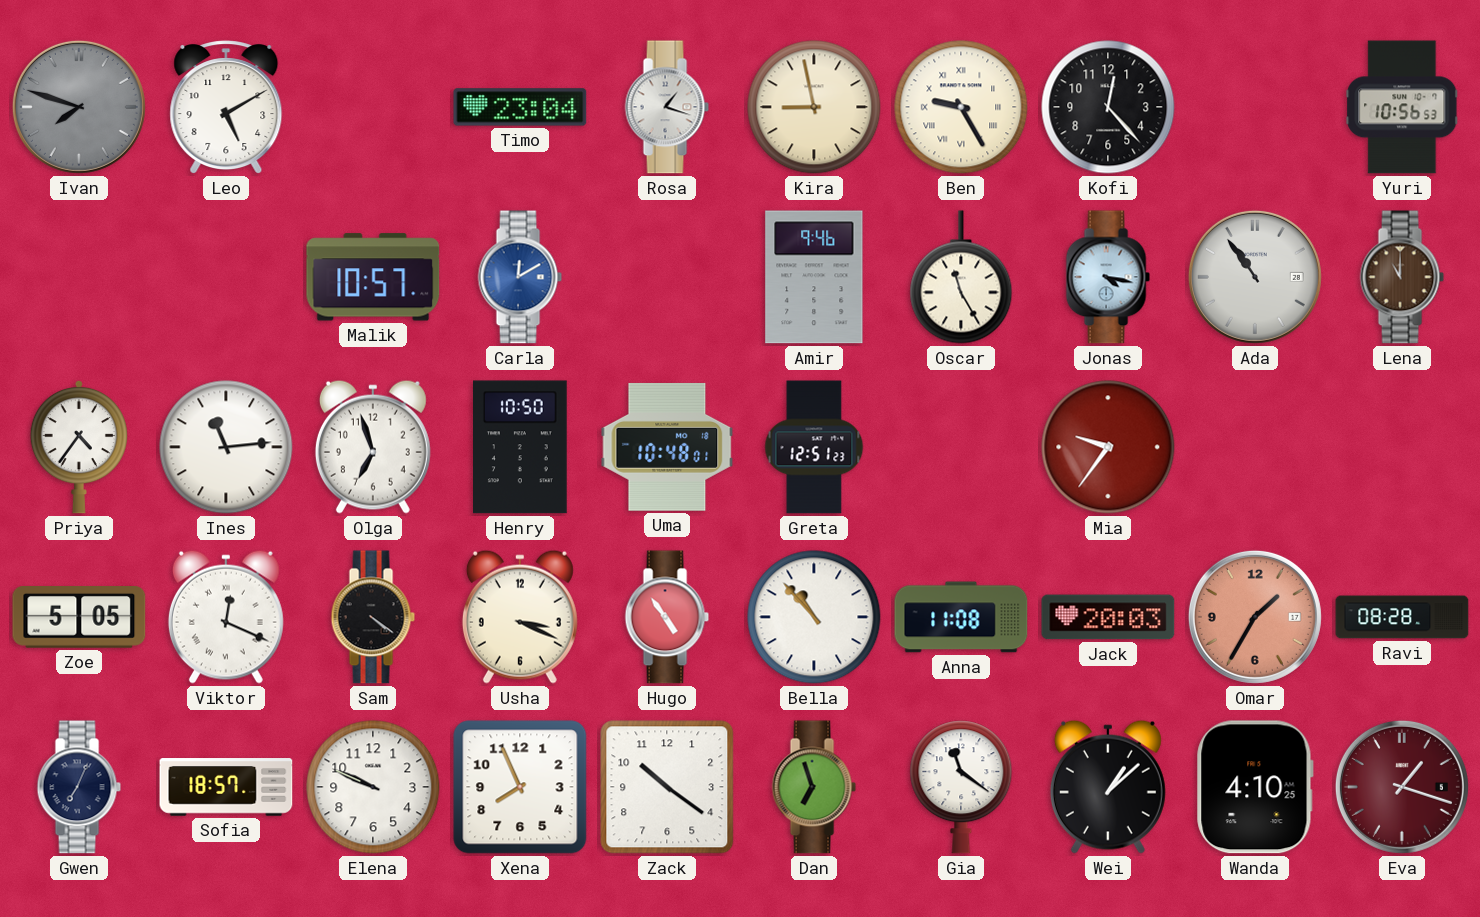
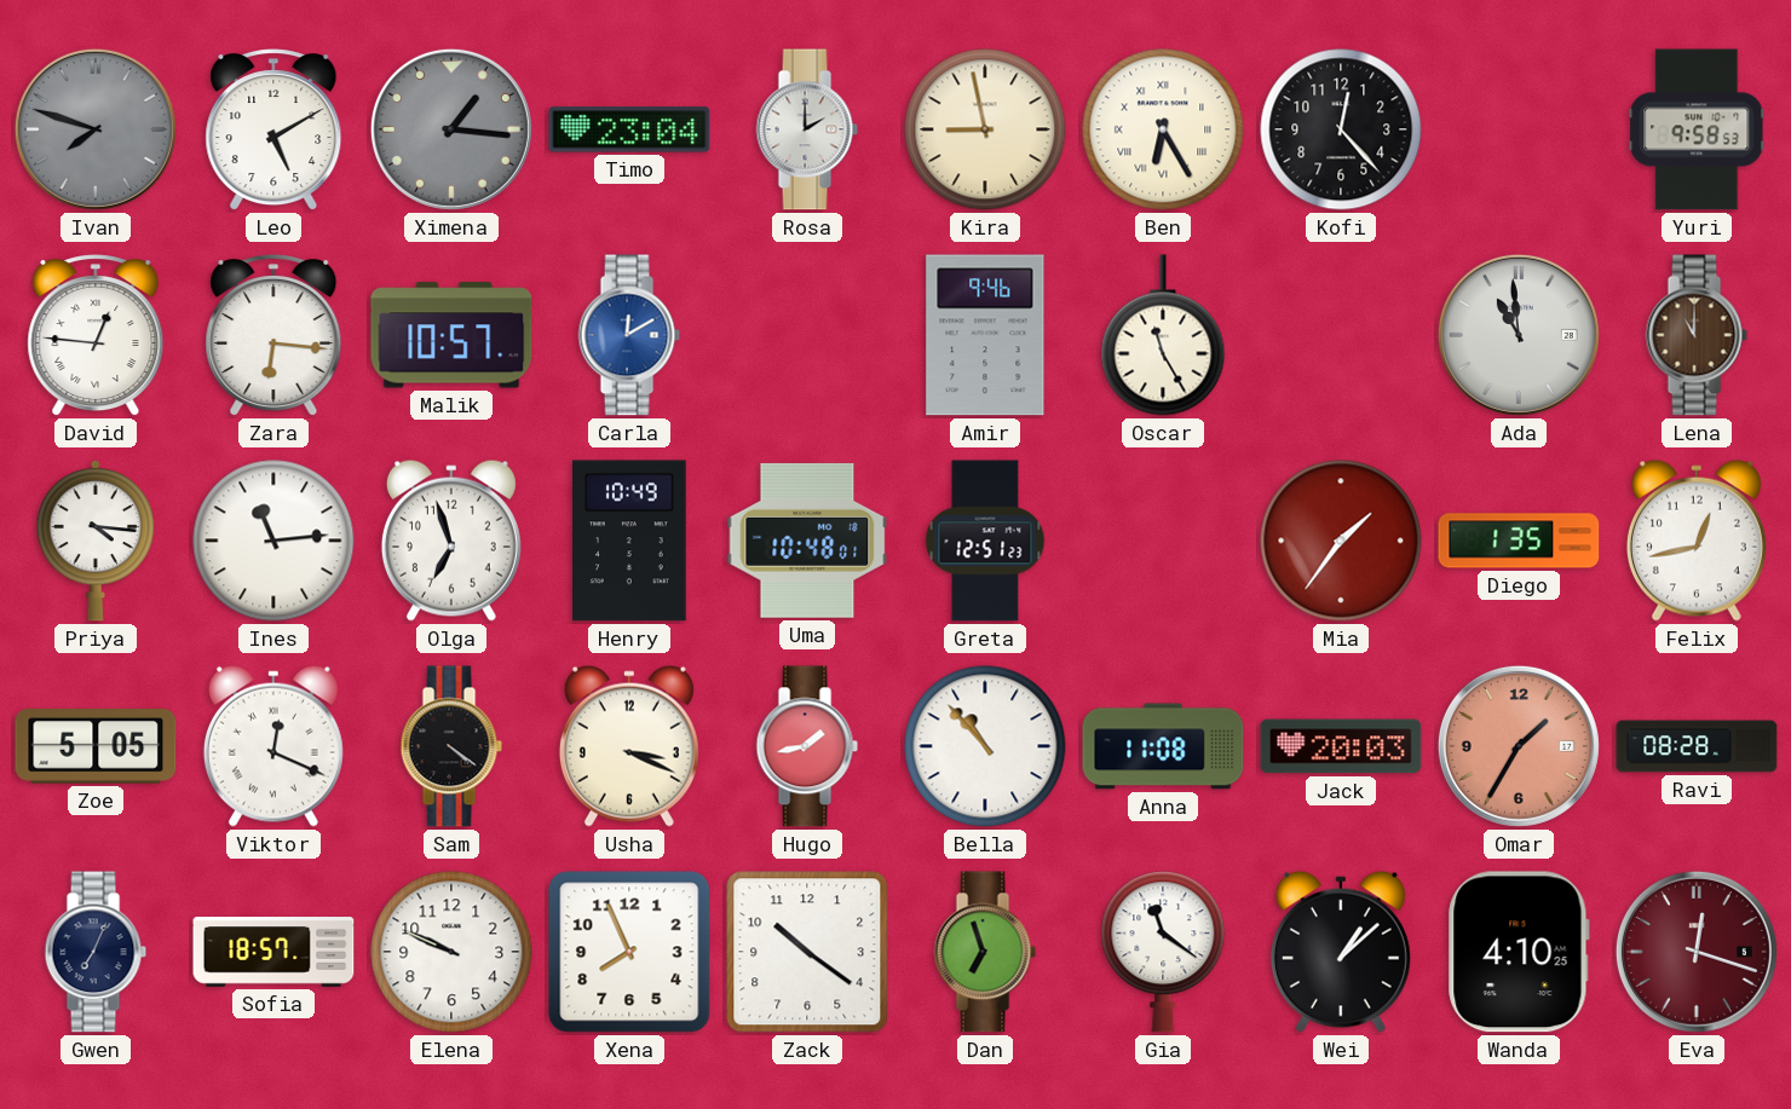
Ximena: none -> 1:16
Rosa: 1:18 -> 2:00
Ben: 9:25 -> 6:25
Yuri: 10:56 -> 9:58
David: none -> 12:46
Zara: none -> 6:16
Jonas: 4:17 -> none
Ada: 10:54 -> 10:59
Priya: 4:36 -> 4:16
Henry: 10:50 -> 10:49
Mia: 9:36 -> 1:36
Diego: none -> 1:35
Felix: none -> 12:43
Hugo: 4:54 -> 1:43
Eva: 1:18 -> 12:18
